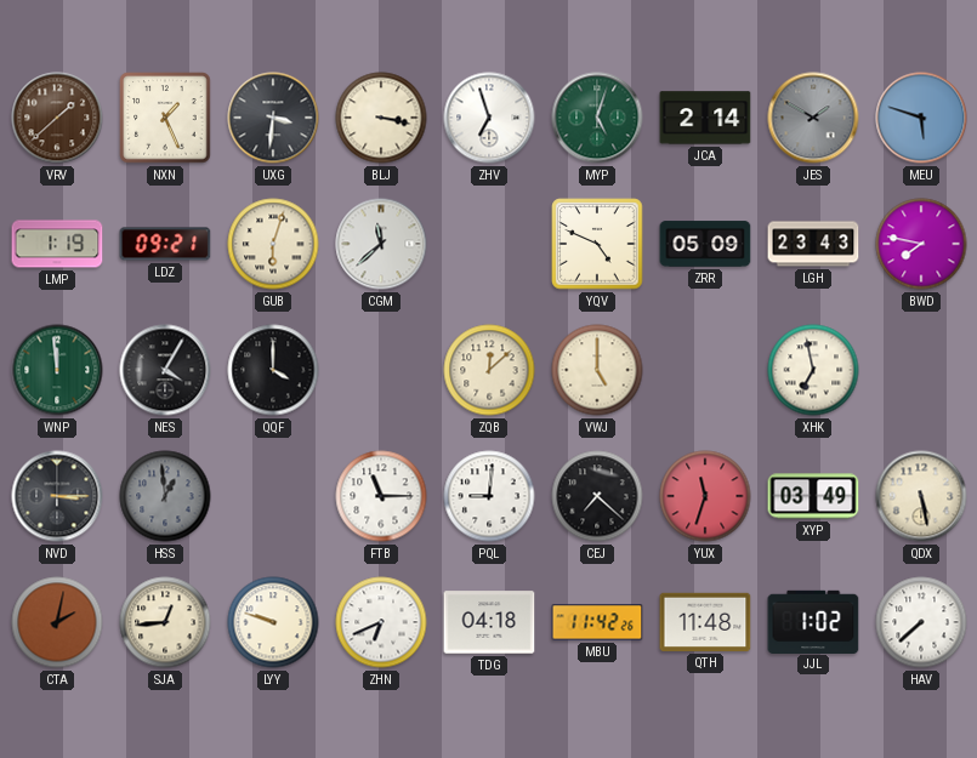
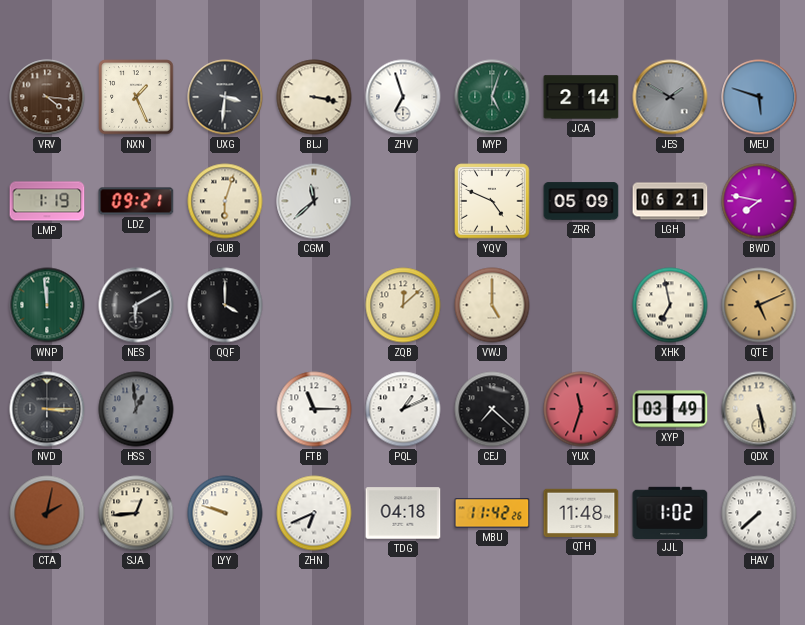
VRV: 1:38 -> 4:16
LGH: 23:43 -> 06:21
NES: 4:05 -> 6:10
QTE: none -> 5:11
PQL: 9:01 -> 1:11
